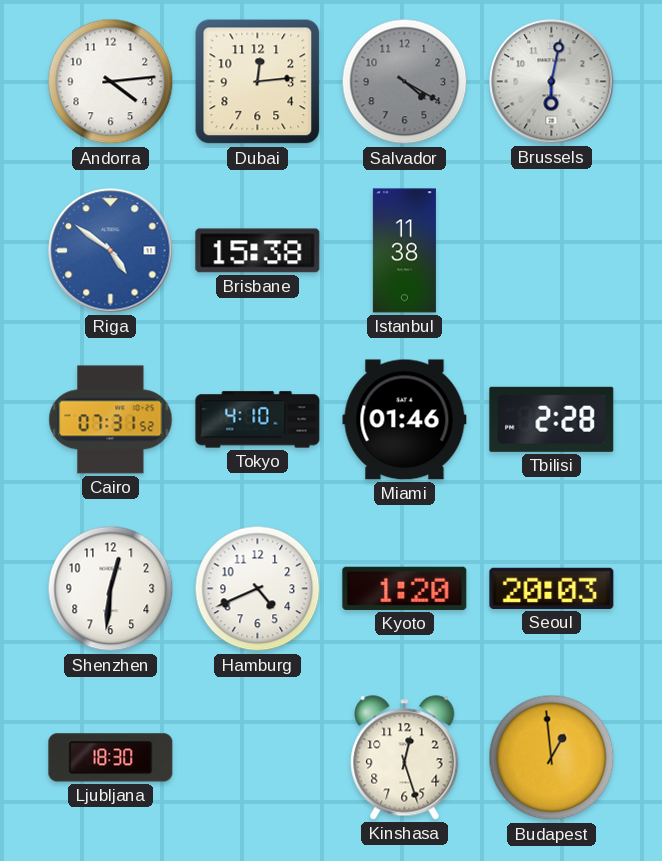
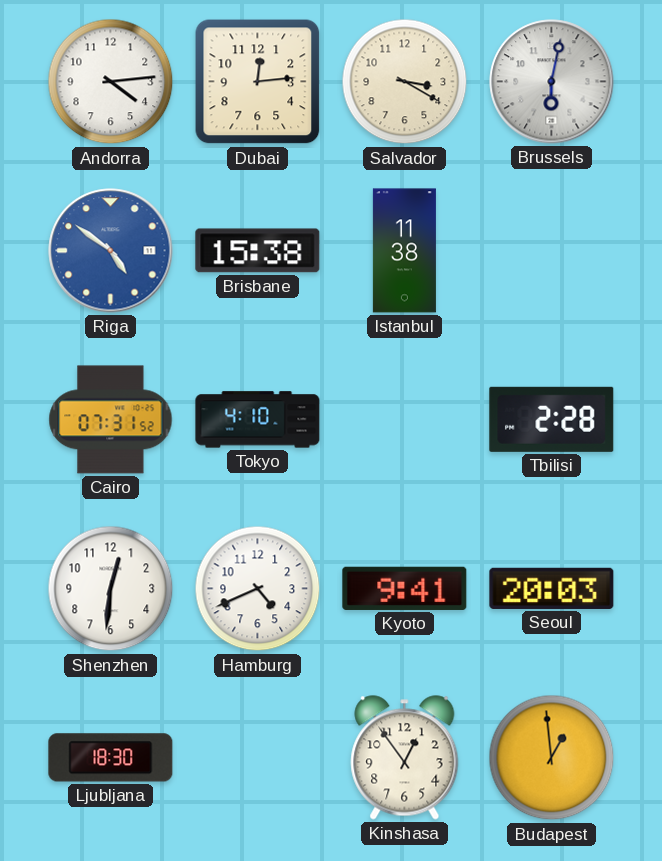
Salvador: 4:20 -> 3:20
Salvador dial: grey -> cream
Miami: 01:46 -> none
Kyoto: 1:20 -> 9:41
Kinshasa: 12:27 -> 12:54
